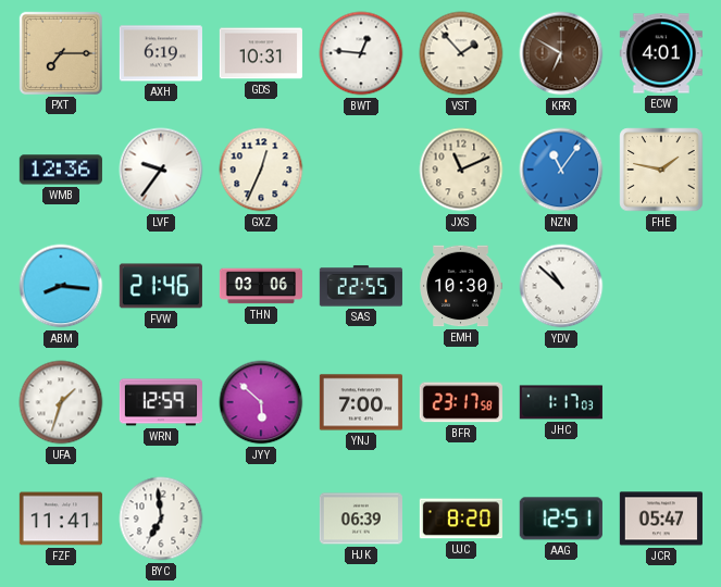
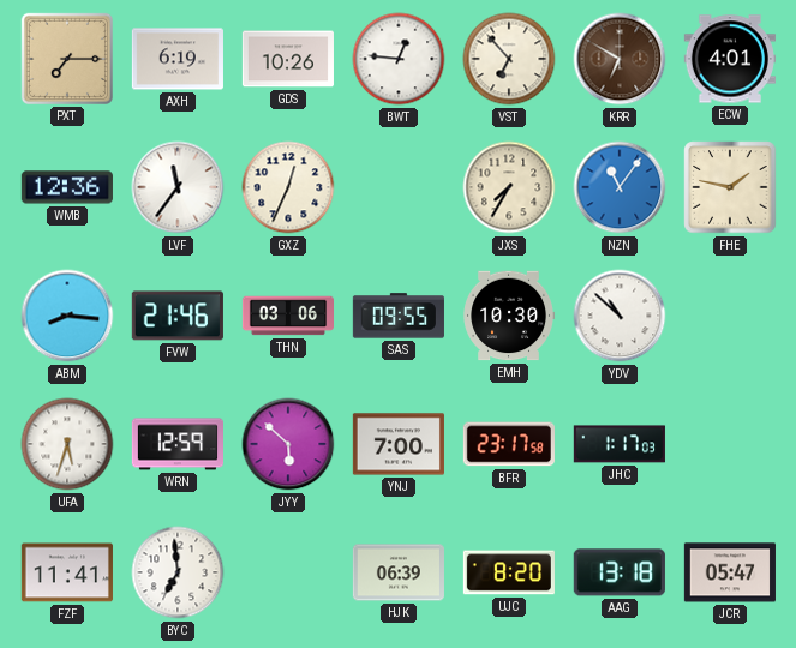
GDS: 10:31 -> 10:26
VST: 1:53 -> 6:53
LVF: 9:36 -> 11:36
JXS: 11:11 -> 7:35
SAS: 22:55 -> 09:55
UFA: 1:33 -> 5:33
AAG: 12:51 -> 13:18
